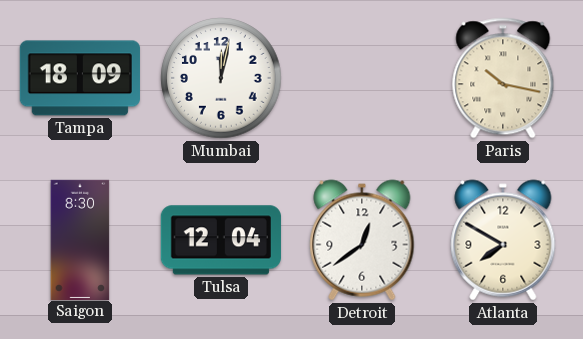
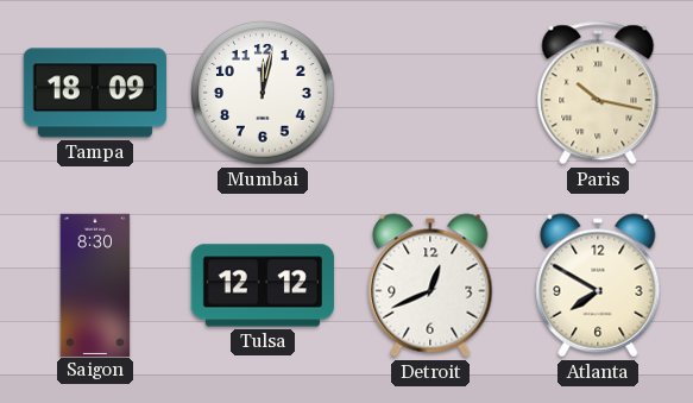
Tulsa: 12:04 -> 12:12
Detroit: 12:39 -> 12:41
